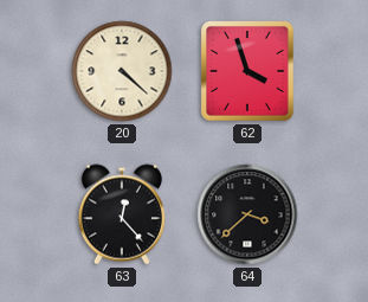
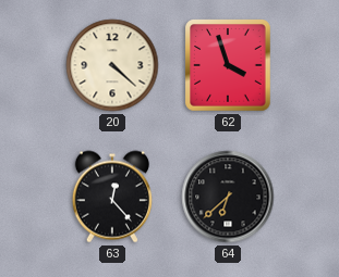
64: 3:38 -> 6:38
